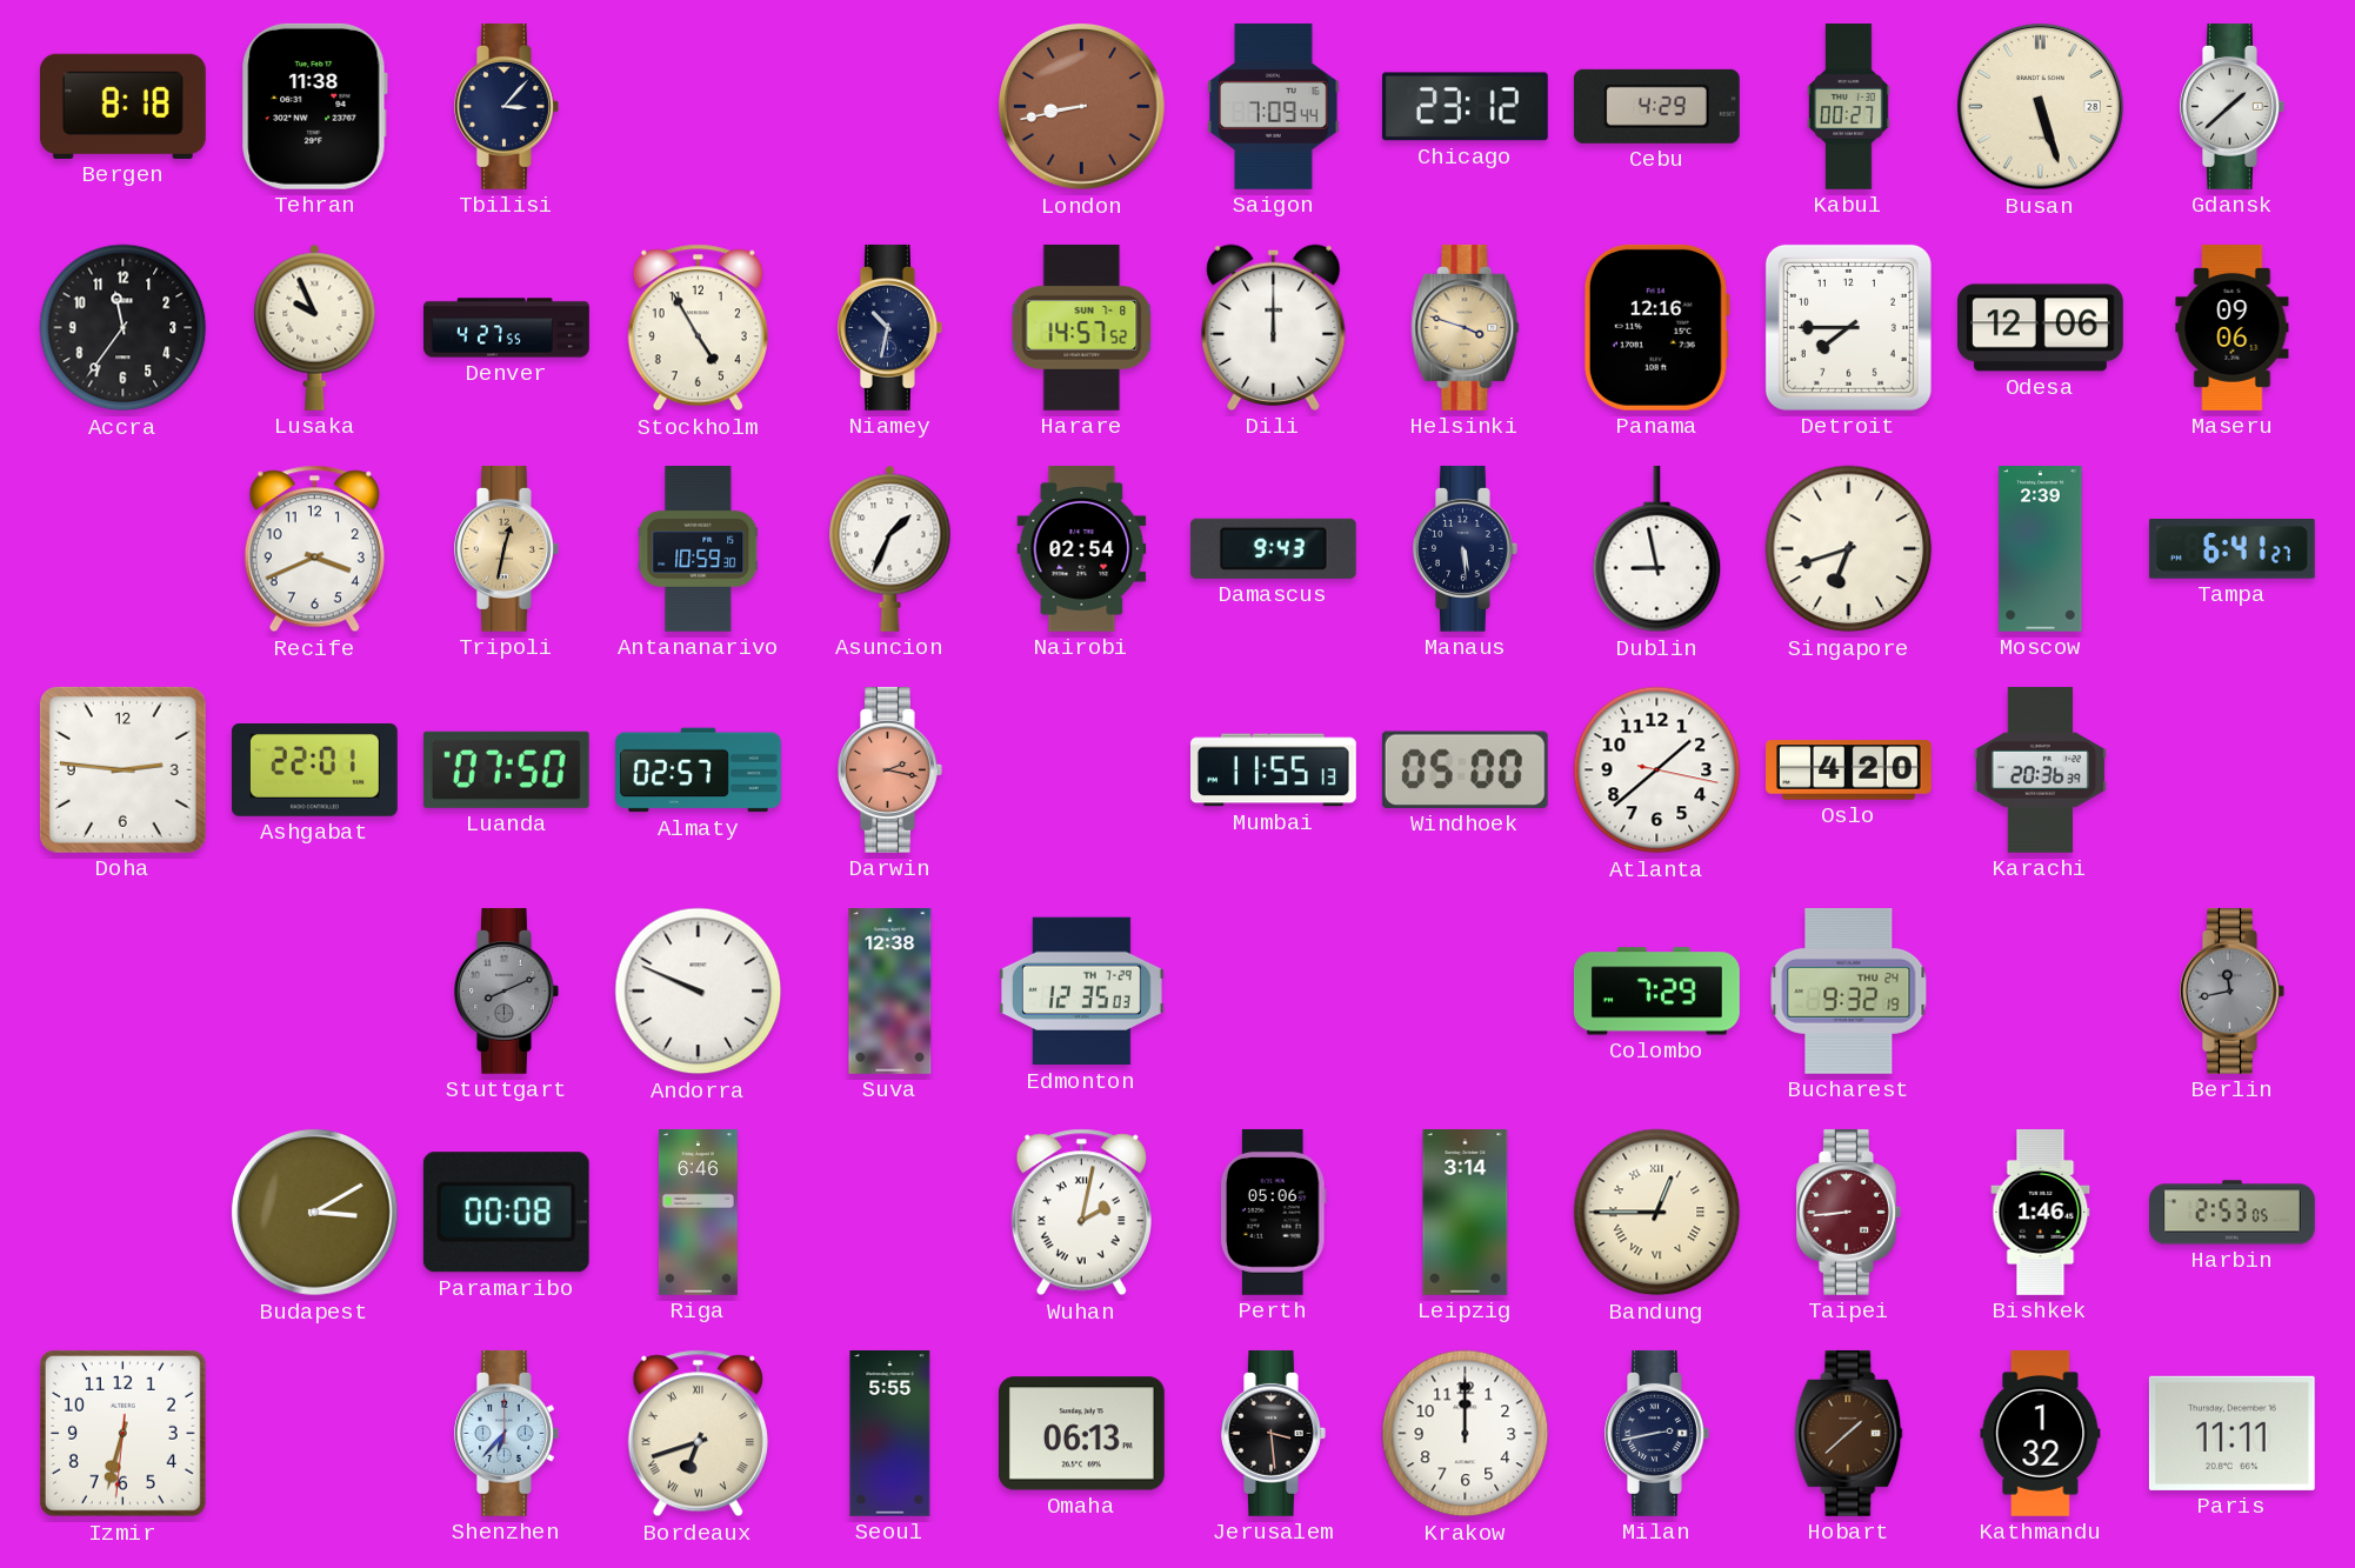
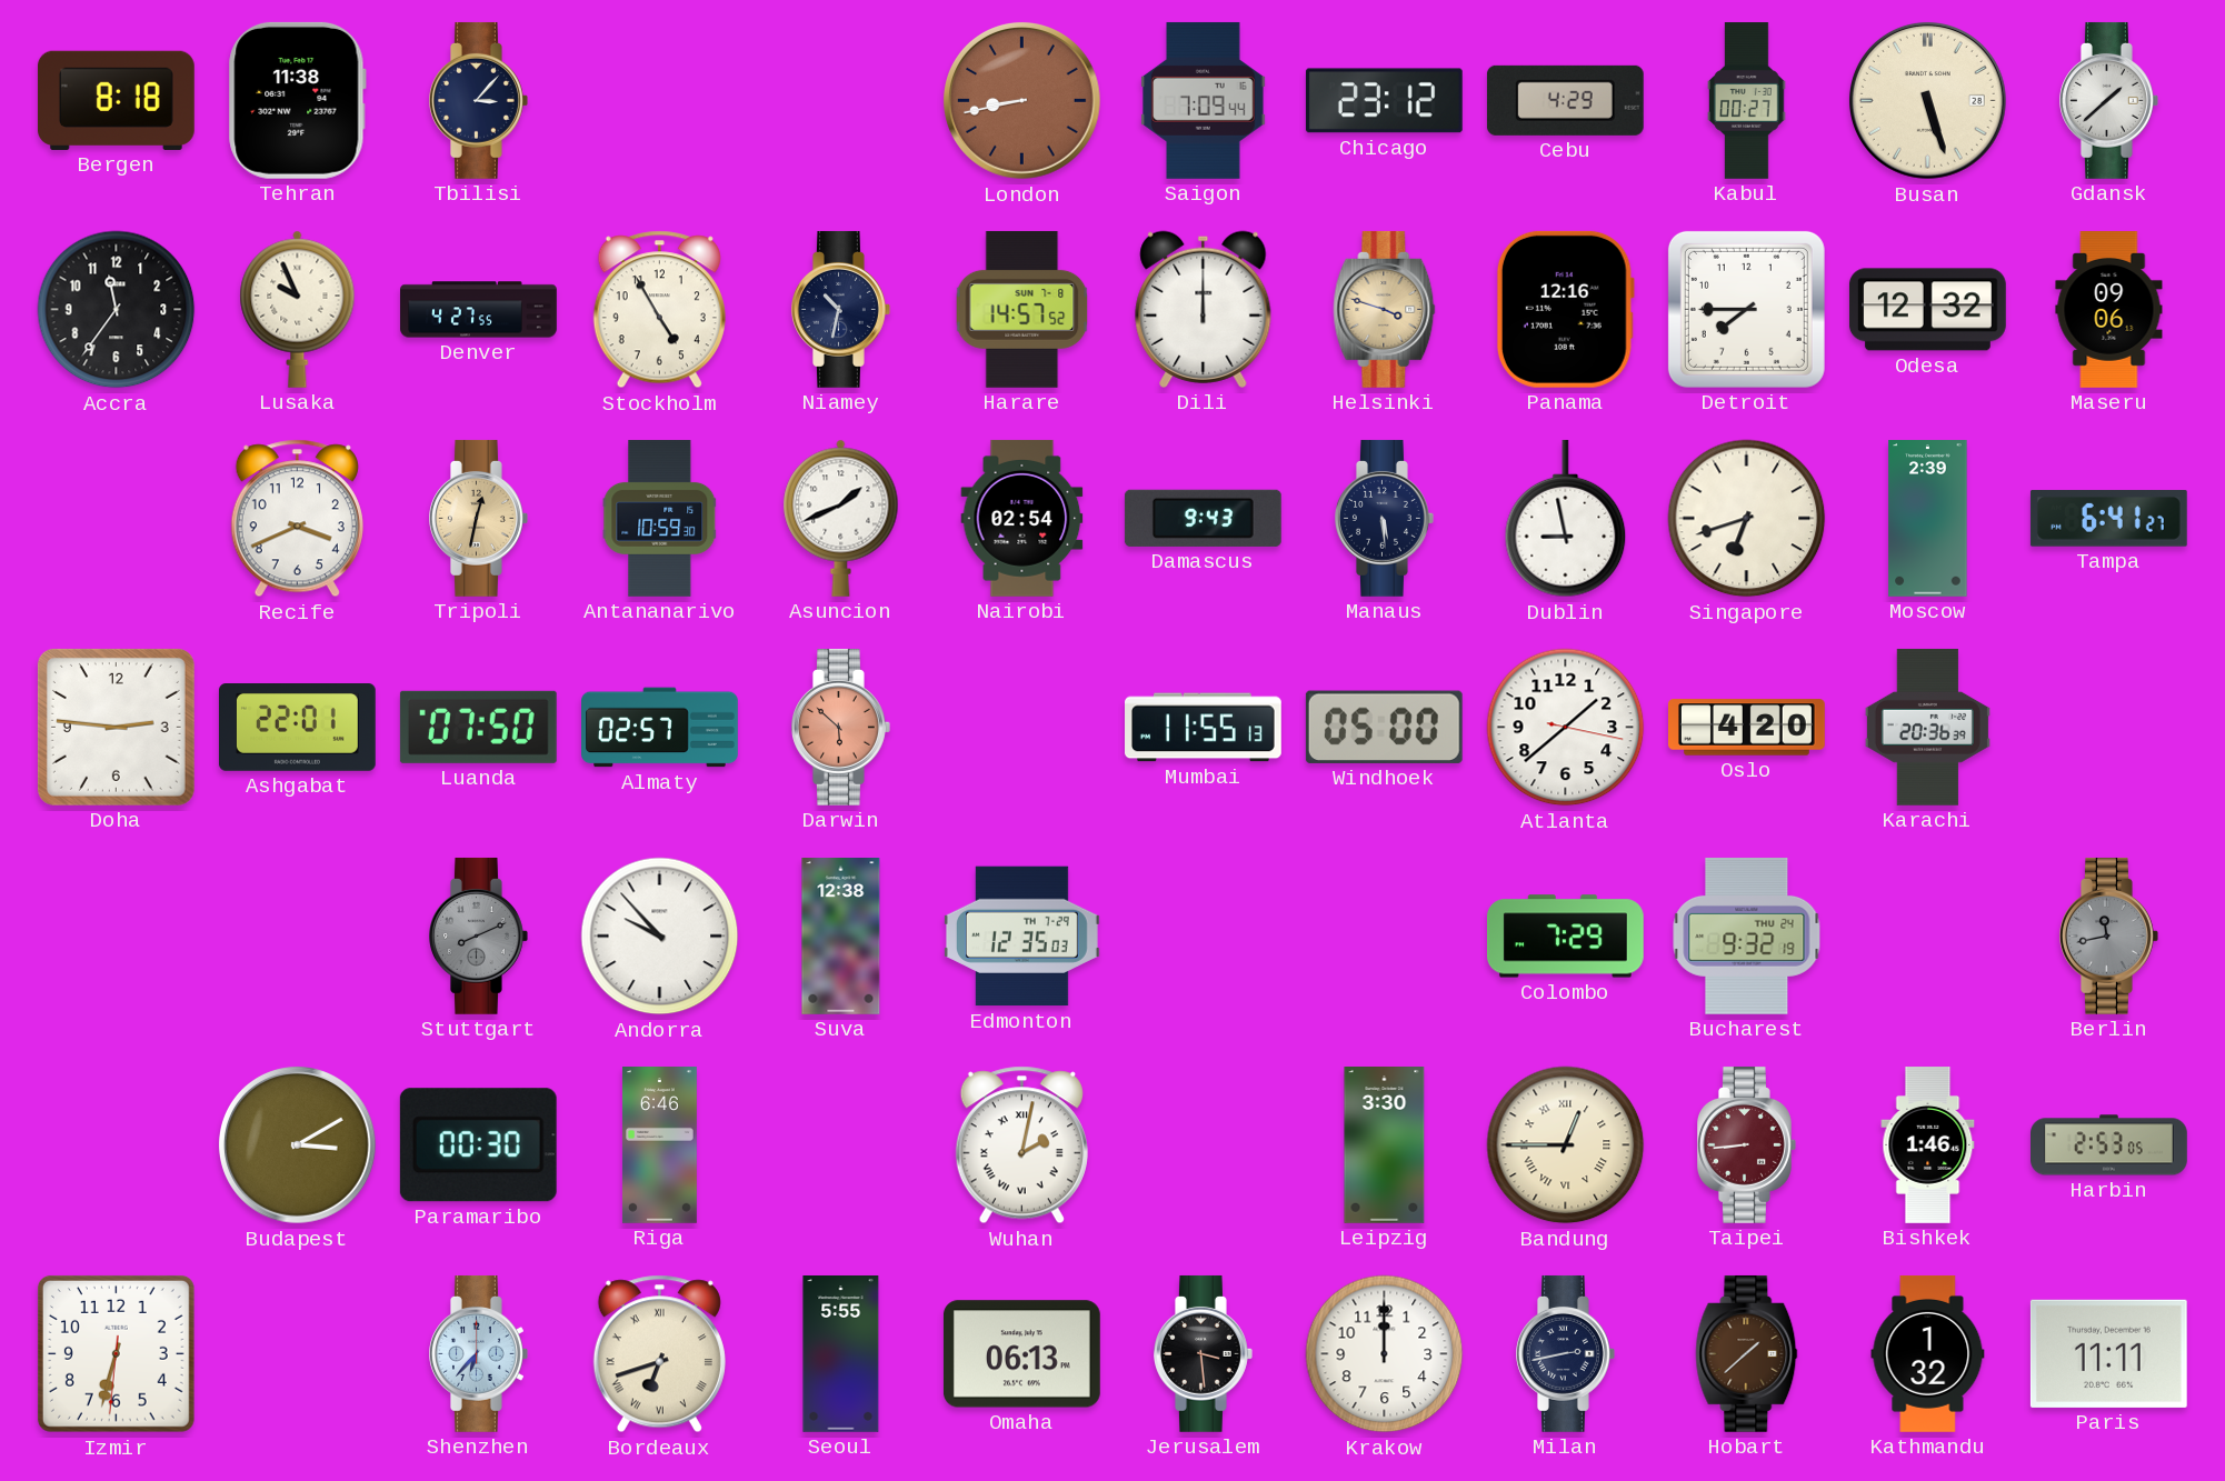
Odesa: 12:06 -> 12:32
Asuncion: 1:34 -> 1:41
Darwin: 2:17 -> 5:52
Andorra: 9:49 -> 9:53
Paramaribo: 00:08 -> 00:30
Perth: 05:06 -> none
Leipzig: 3:14 -> 3:30
